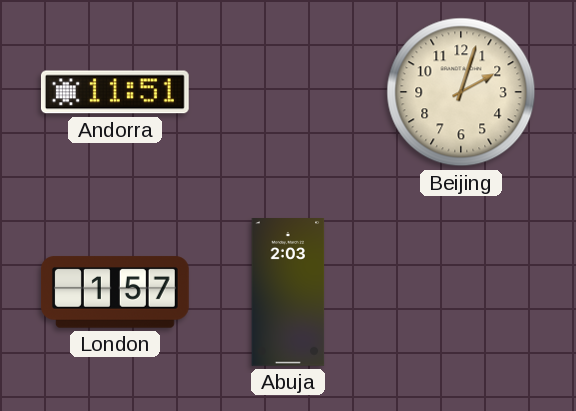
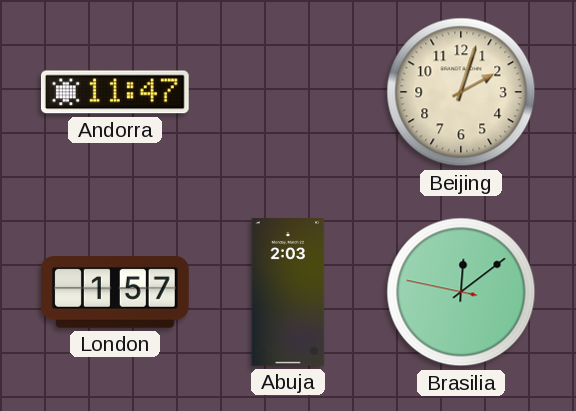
Andorra: 11:51 -> 11:47
Brasilia: none -> 12:08
